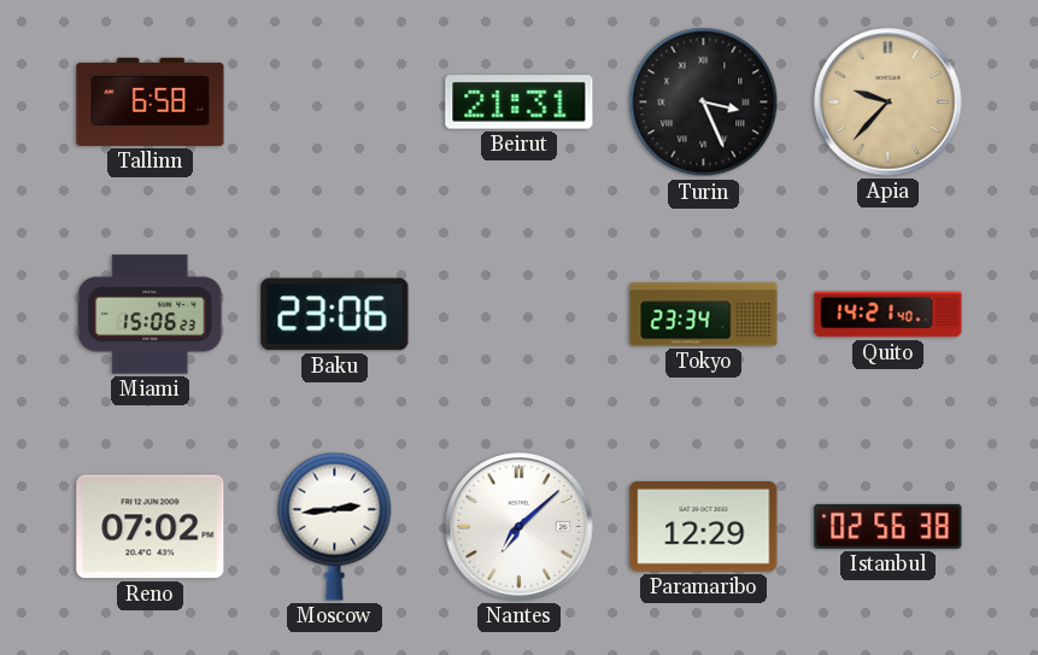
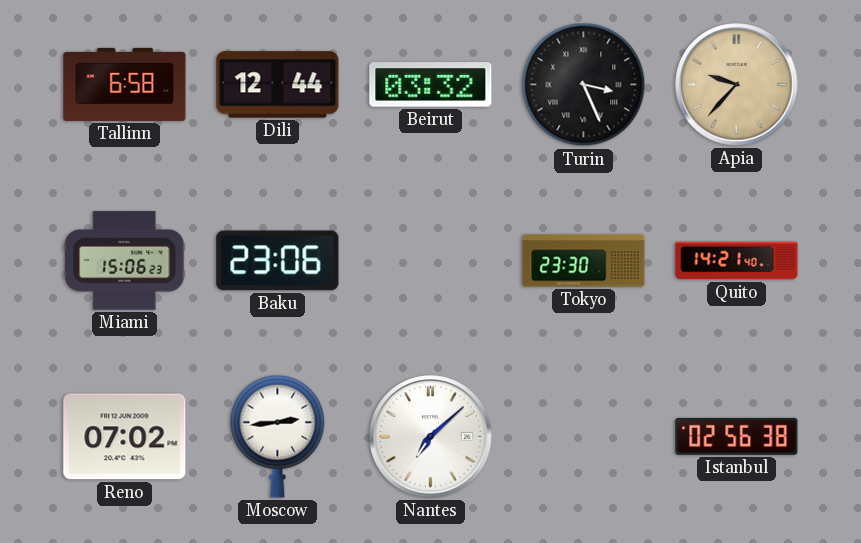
Dili: none -> 12:44
Beirut: 21:31 -> 03:32
Tokyo: 23:34 -> 23:30
Paramaribo: 12:29 -> none
